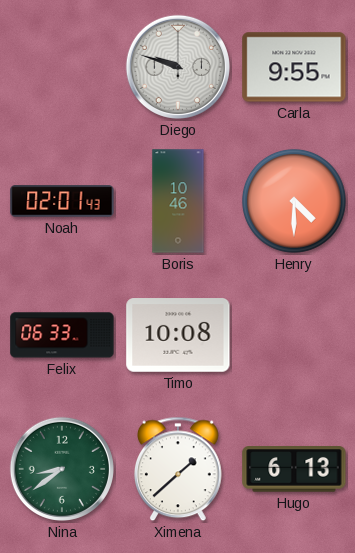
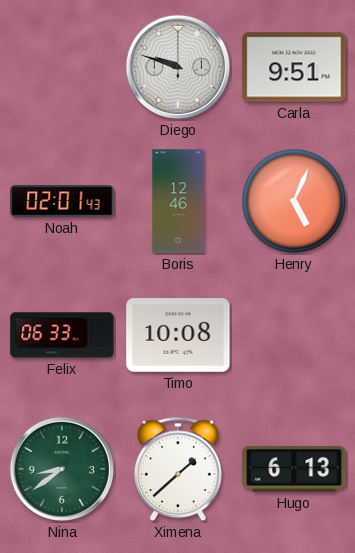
Carla: 9:55 -> 9:51
Boris: 10:46 -> 12:46
Henry: 4:30 -> 5:04
